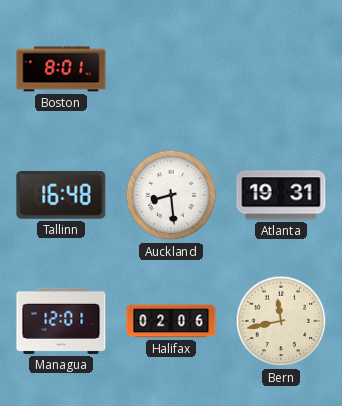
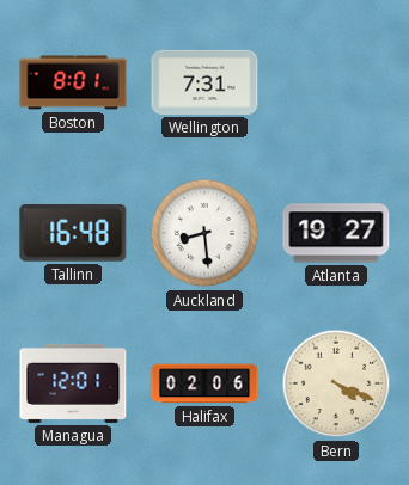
Wellington: none -> 7:31
Atlanta: 19:31 -> 19:27
Bern: 11:43 -> 4:19
